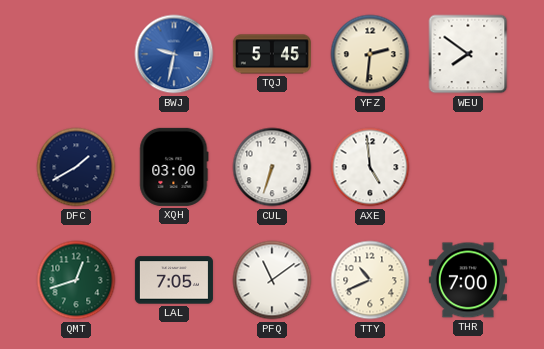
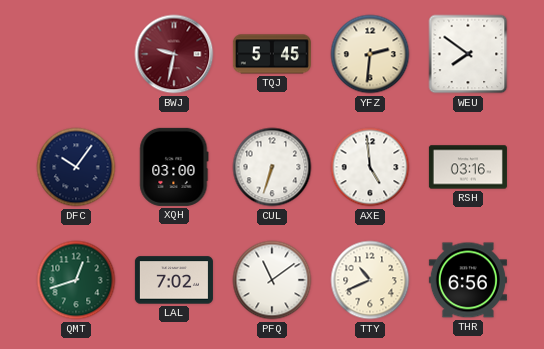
BWJ dial: blue -> burgundy
DFC: 1:40 -> 10:06
RSH: none -> 03:16
LAL: 7:05 -> 7:02
THR: 7:00 -> 6:56
